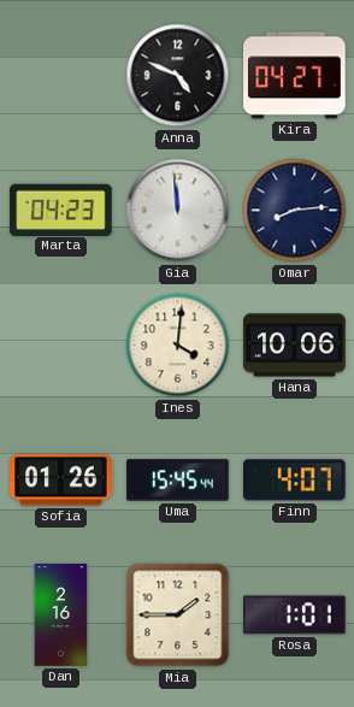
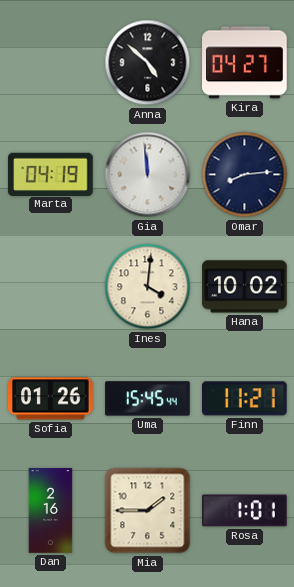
Anna: 4:49 -> 4:52
Marta: 04:23 -> 04:19
Hana: 10:06 -> 10:02
Finn: 4:07 -> 11:21
